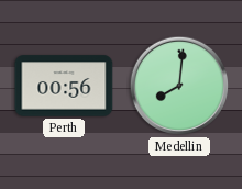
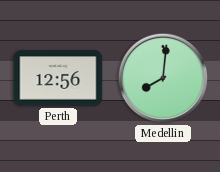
Perth: 00:56 -> 12:56
